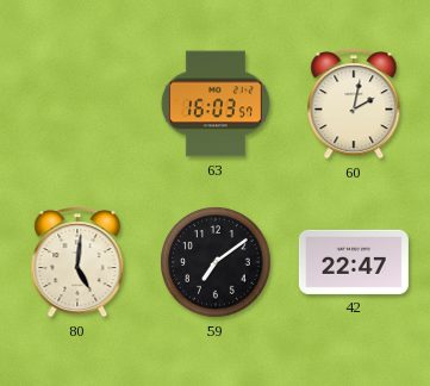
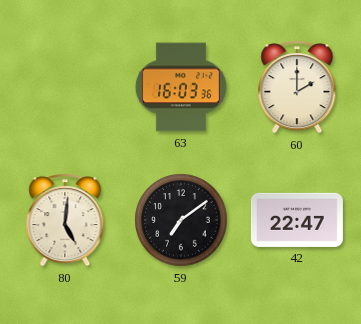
63: 16:03:57 -> 16:03:36
60: 2:02 -> 2:00
